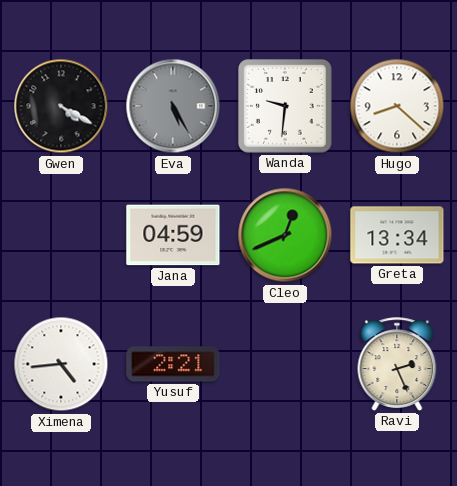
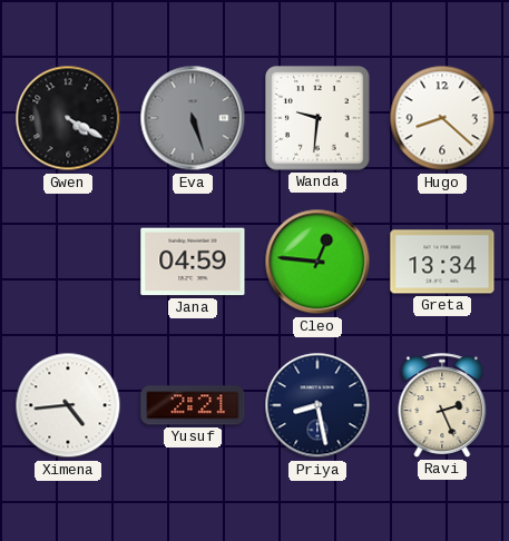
Eva: 5:25 -> 5:27
Cleo: 12:41 -> 12:46
Priya: none -> 8:28
